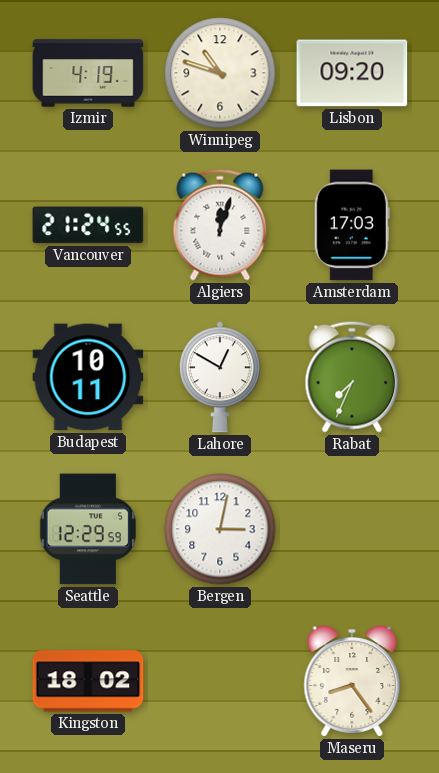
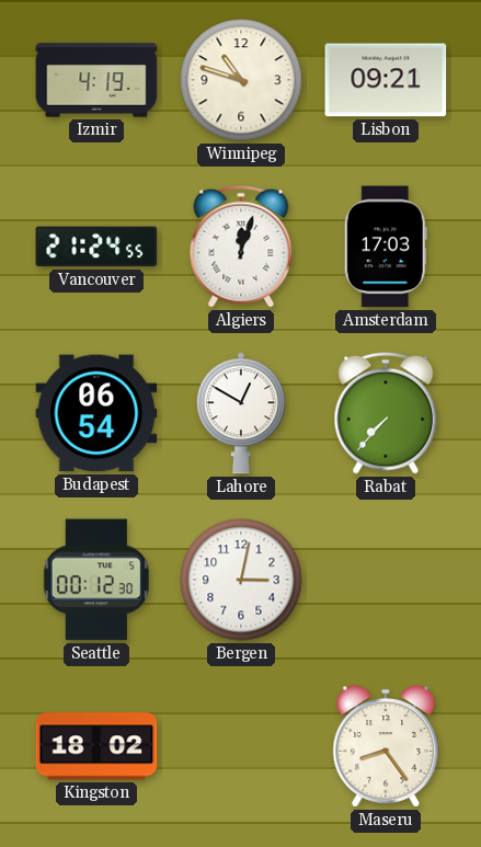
Lisbon: 09:20 -> 09:21
Budapest: 10:11 -> 06:54
Rabat: 7:34 -> 7:37
Seattle: 12:29 -> 00:12
